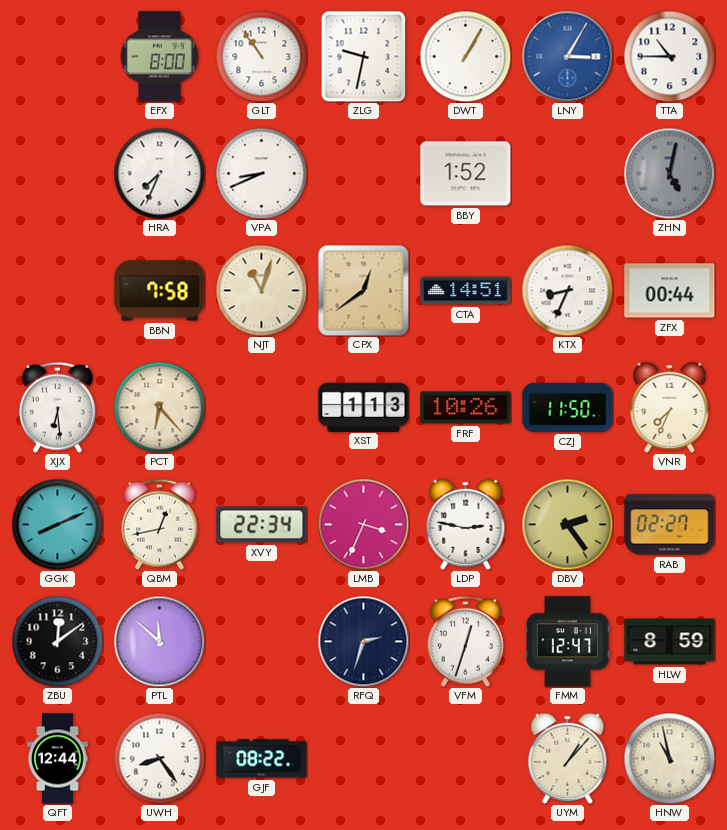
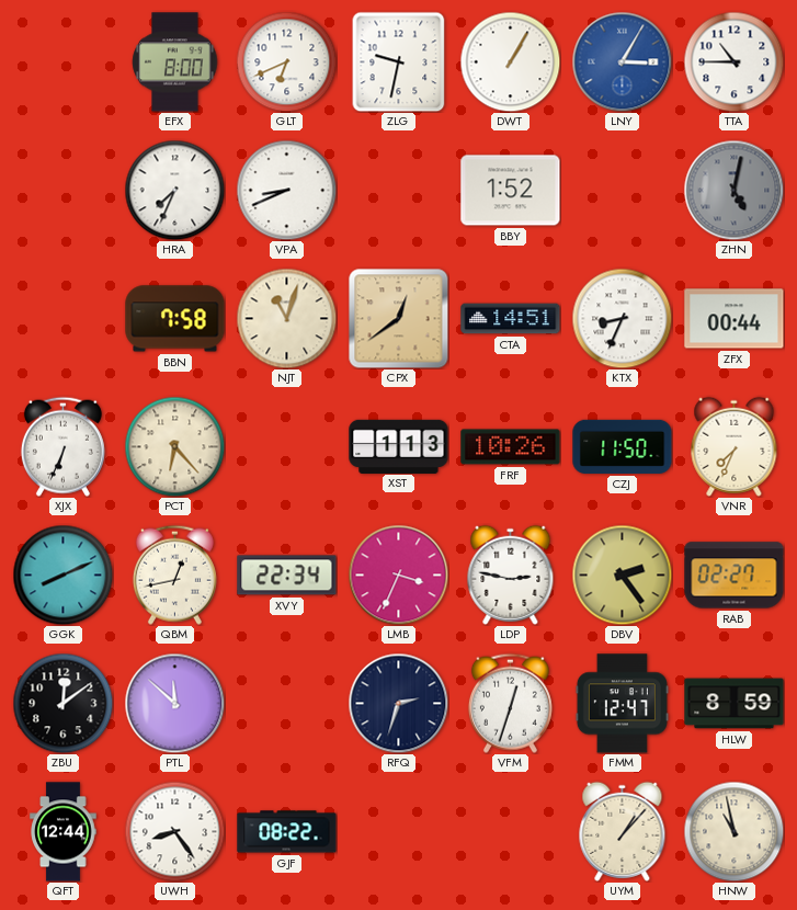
GLT: 10:54 -> 6:41
XJX: 6:29 -> 6:34
